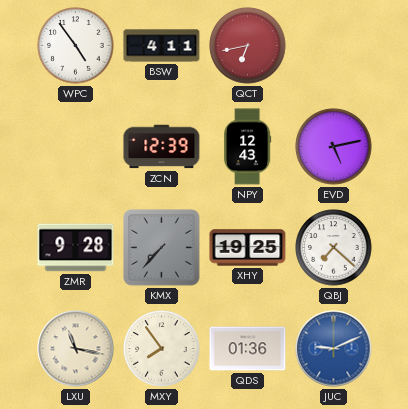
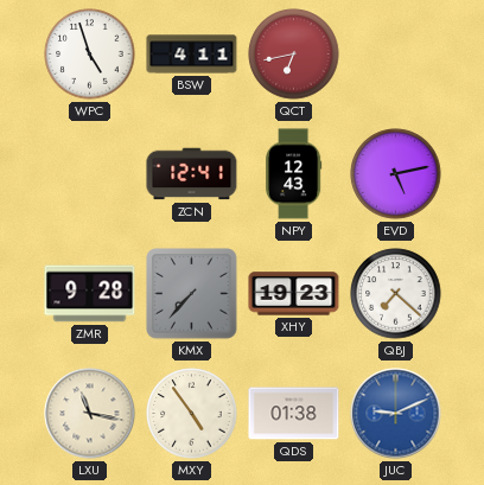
WPC: 4:54 -> 4:57
ZCN: 12:39 -> 12:41
XHY: 19:25 -> 19:23
MXY: 7:54 -> 4:54
QDS: 01:36 -> 01:38
